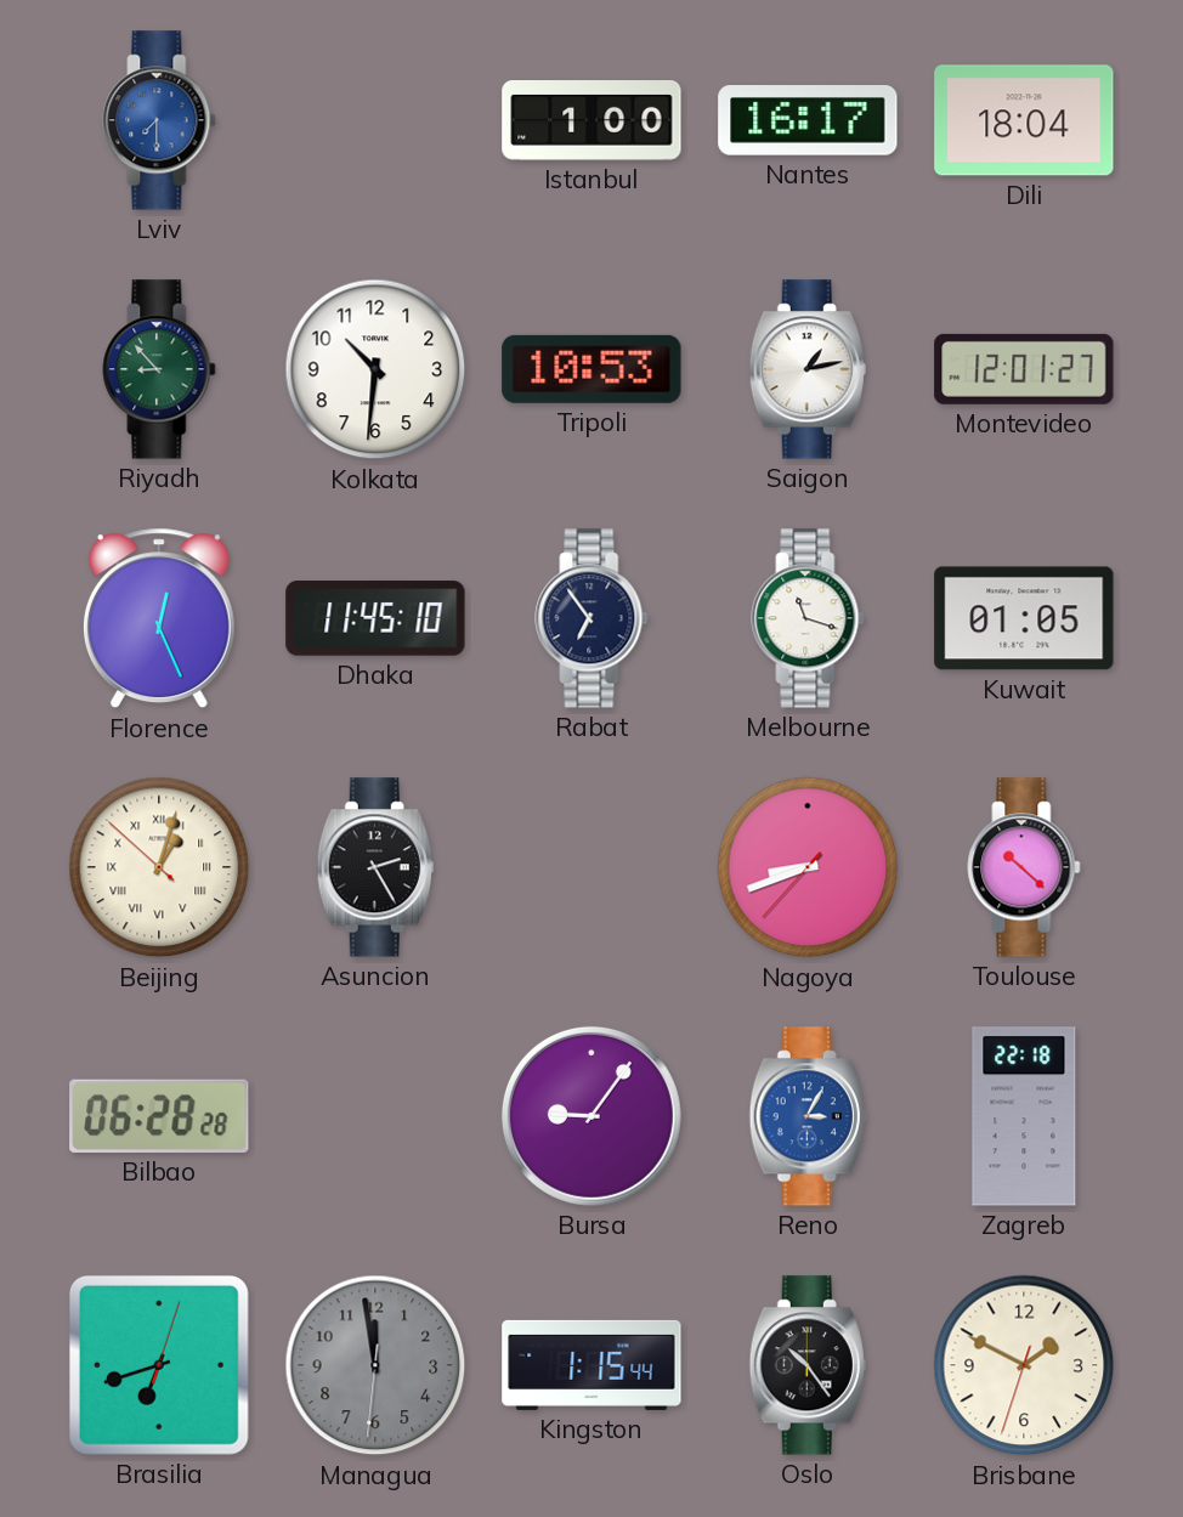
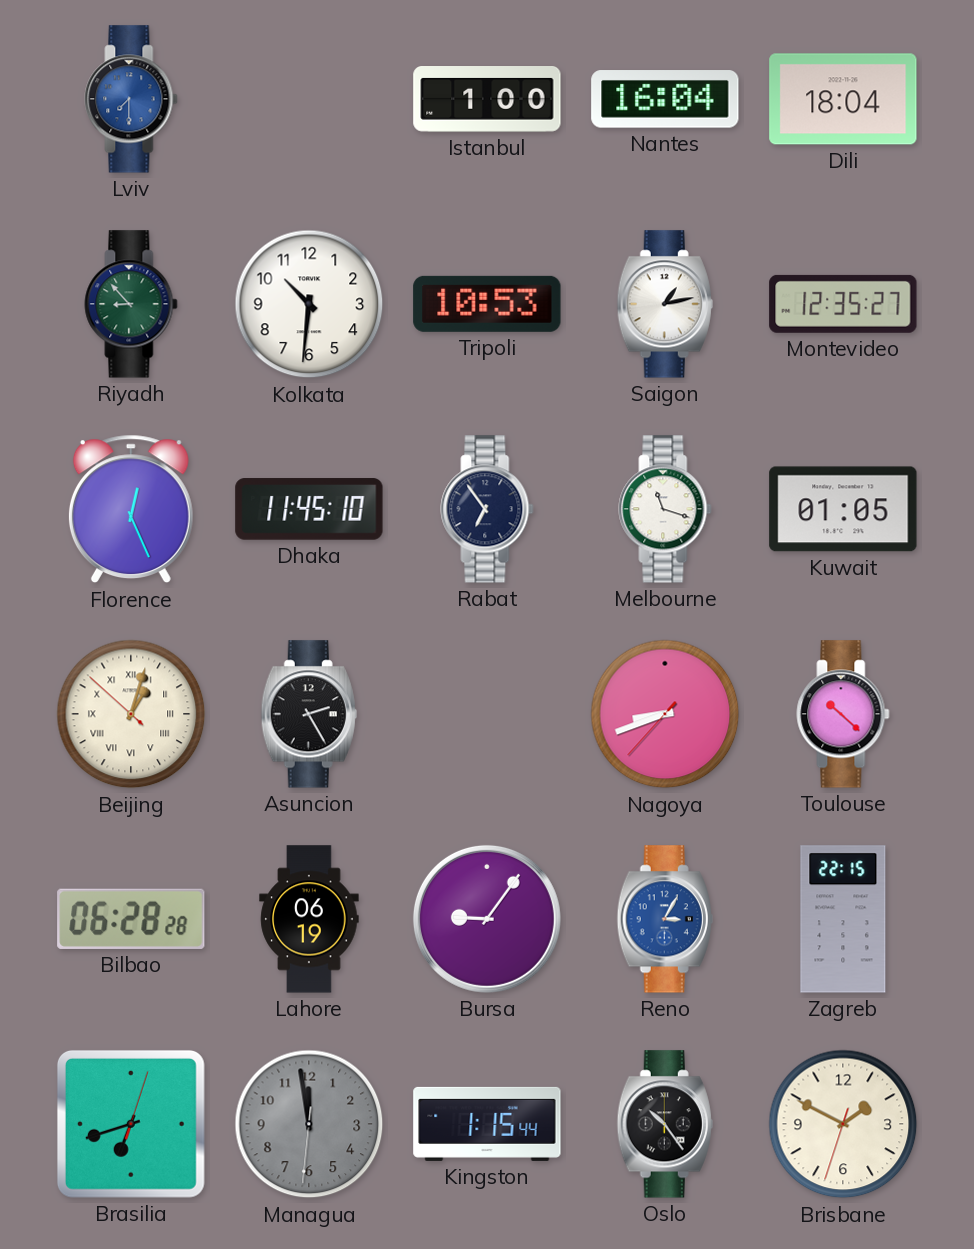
Nantes: 16:17 -> 16:04
Montevideo: 12:01 -> 12:35
Lahore: none -> 06:19
Zagreb: 22:18 -> 22:15
